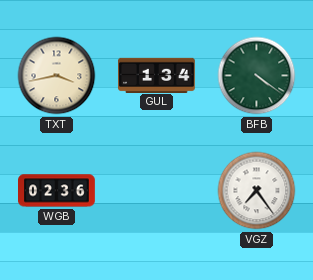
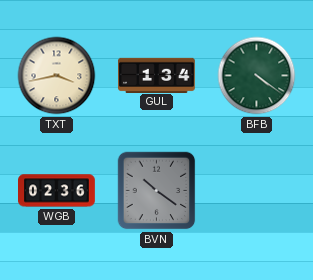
BVN: none -> 10:21
VGZ: 7:24 -> none
